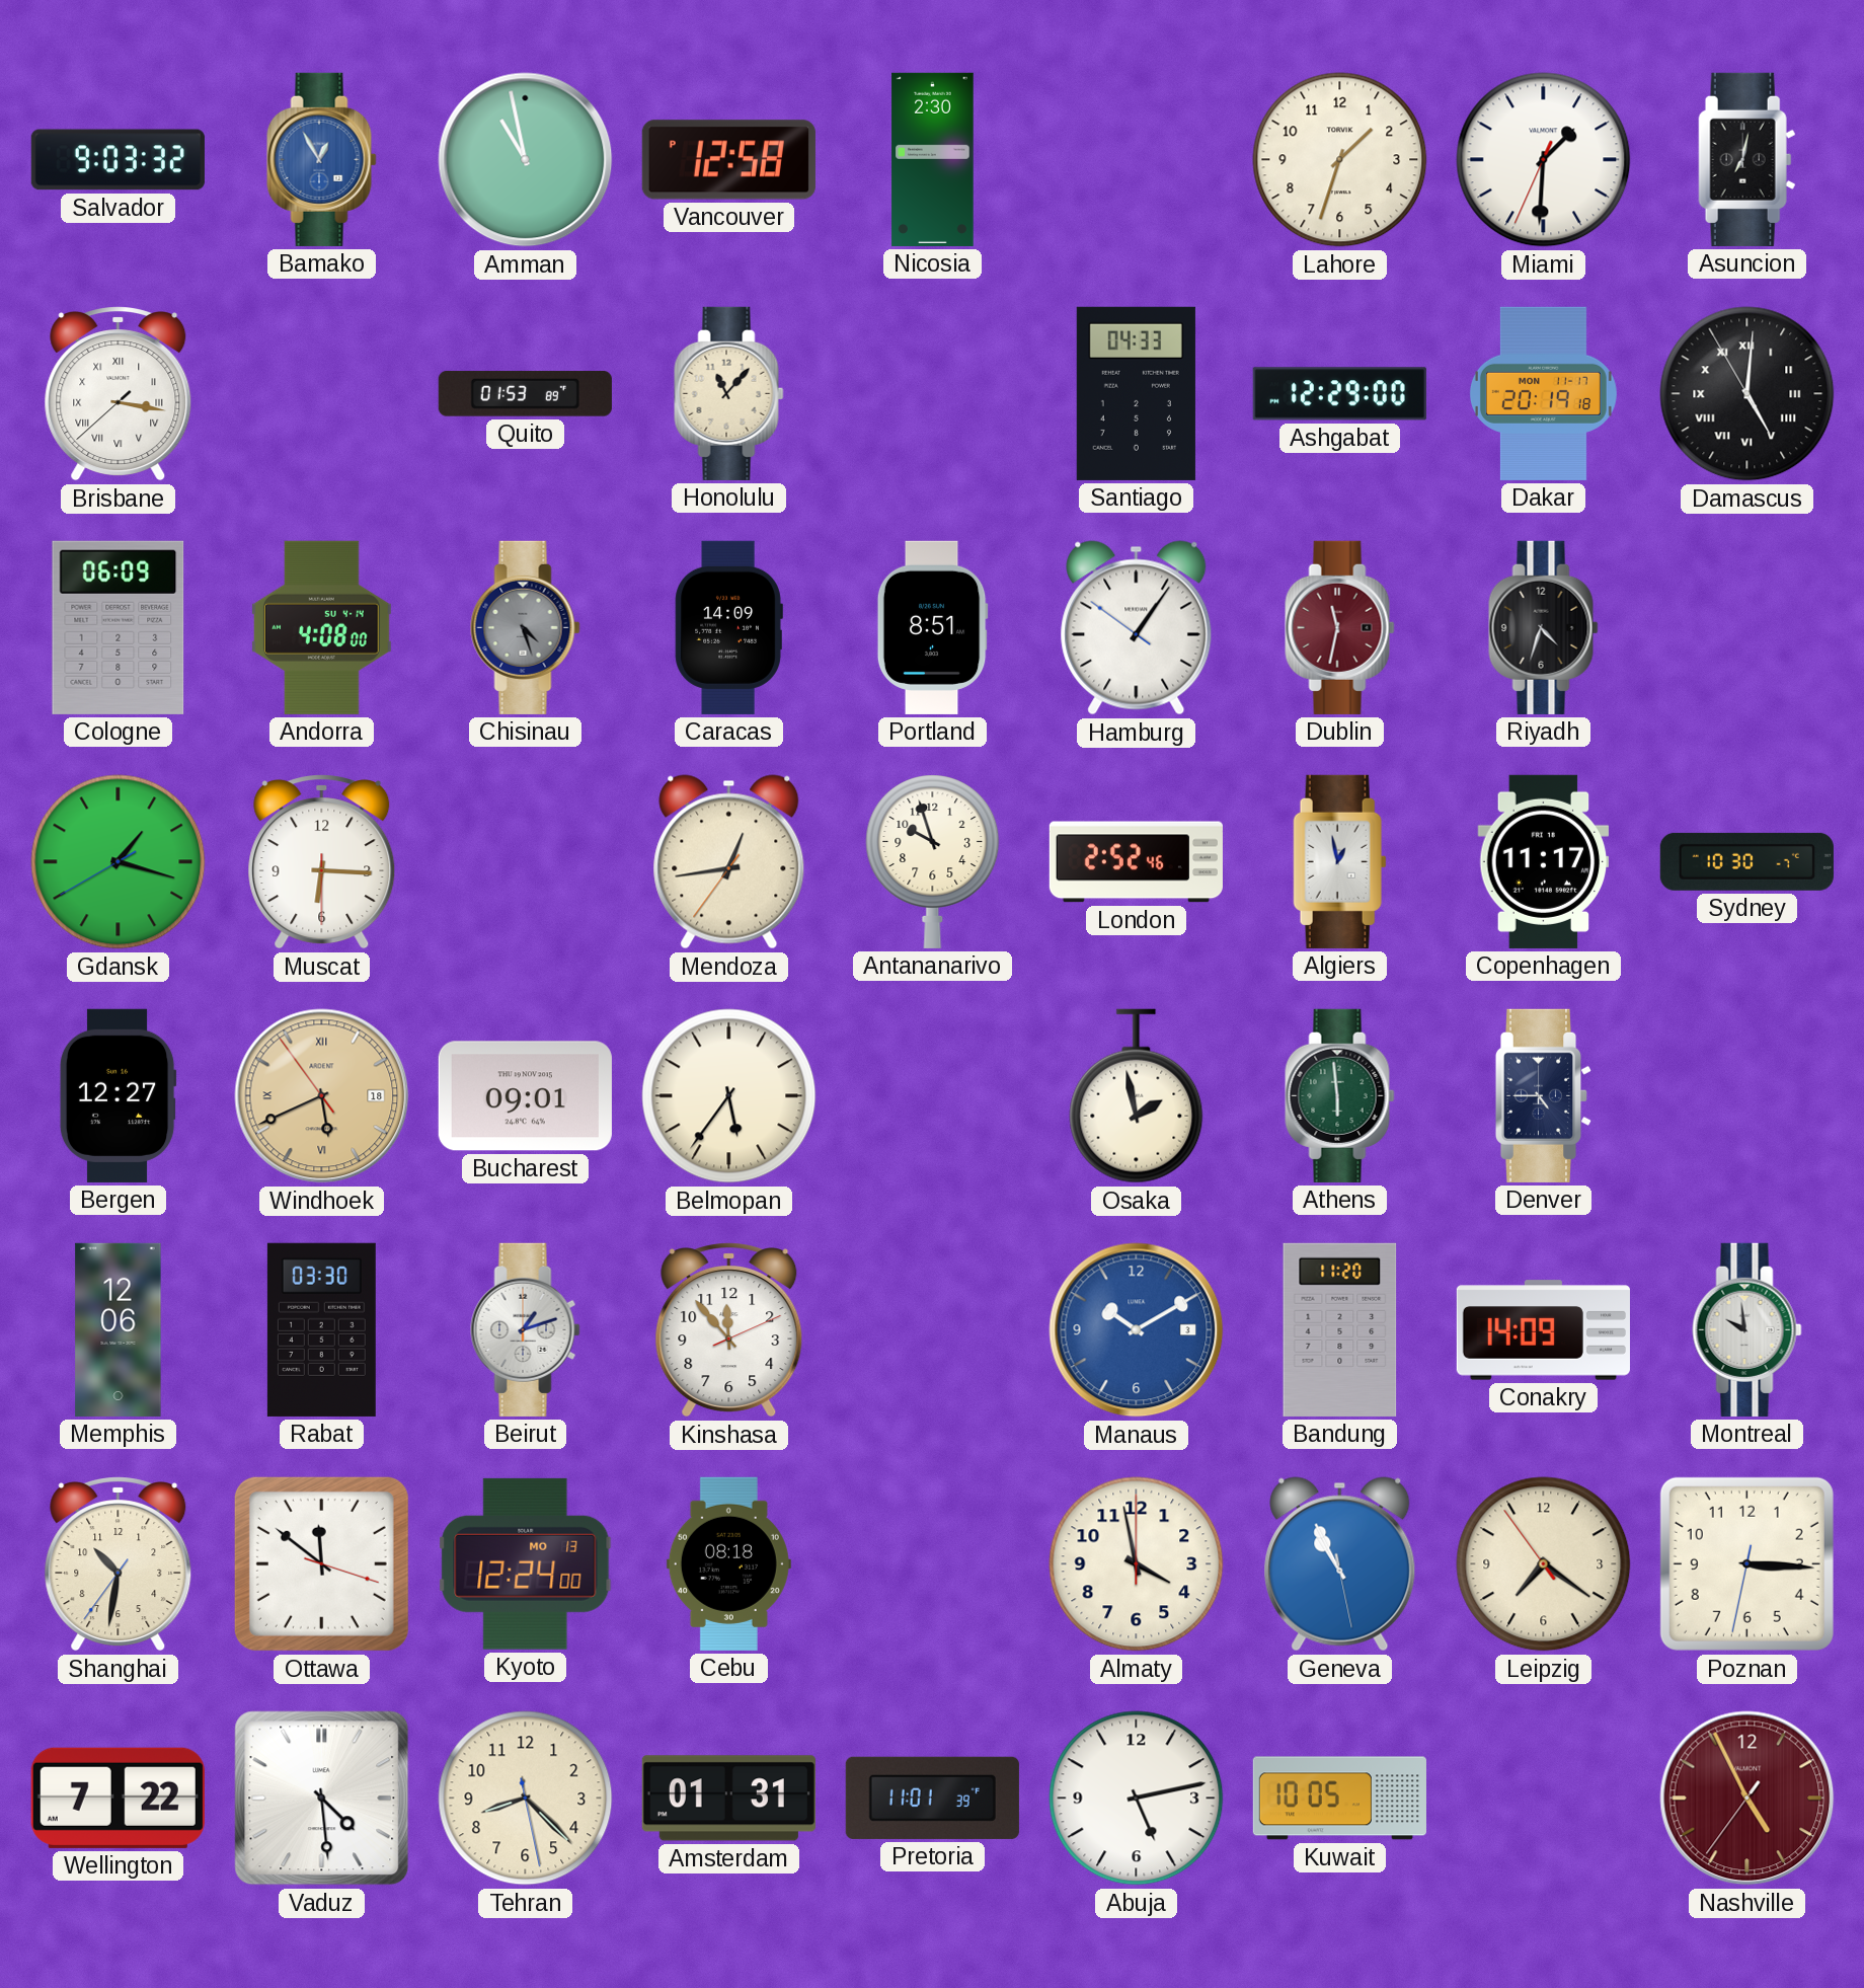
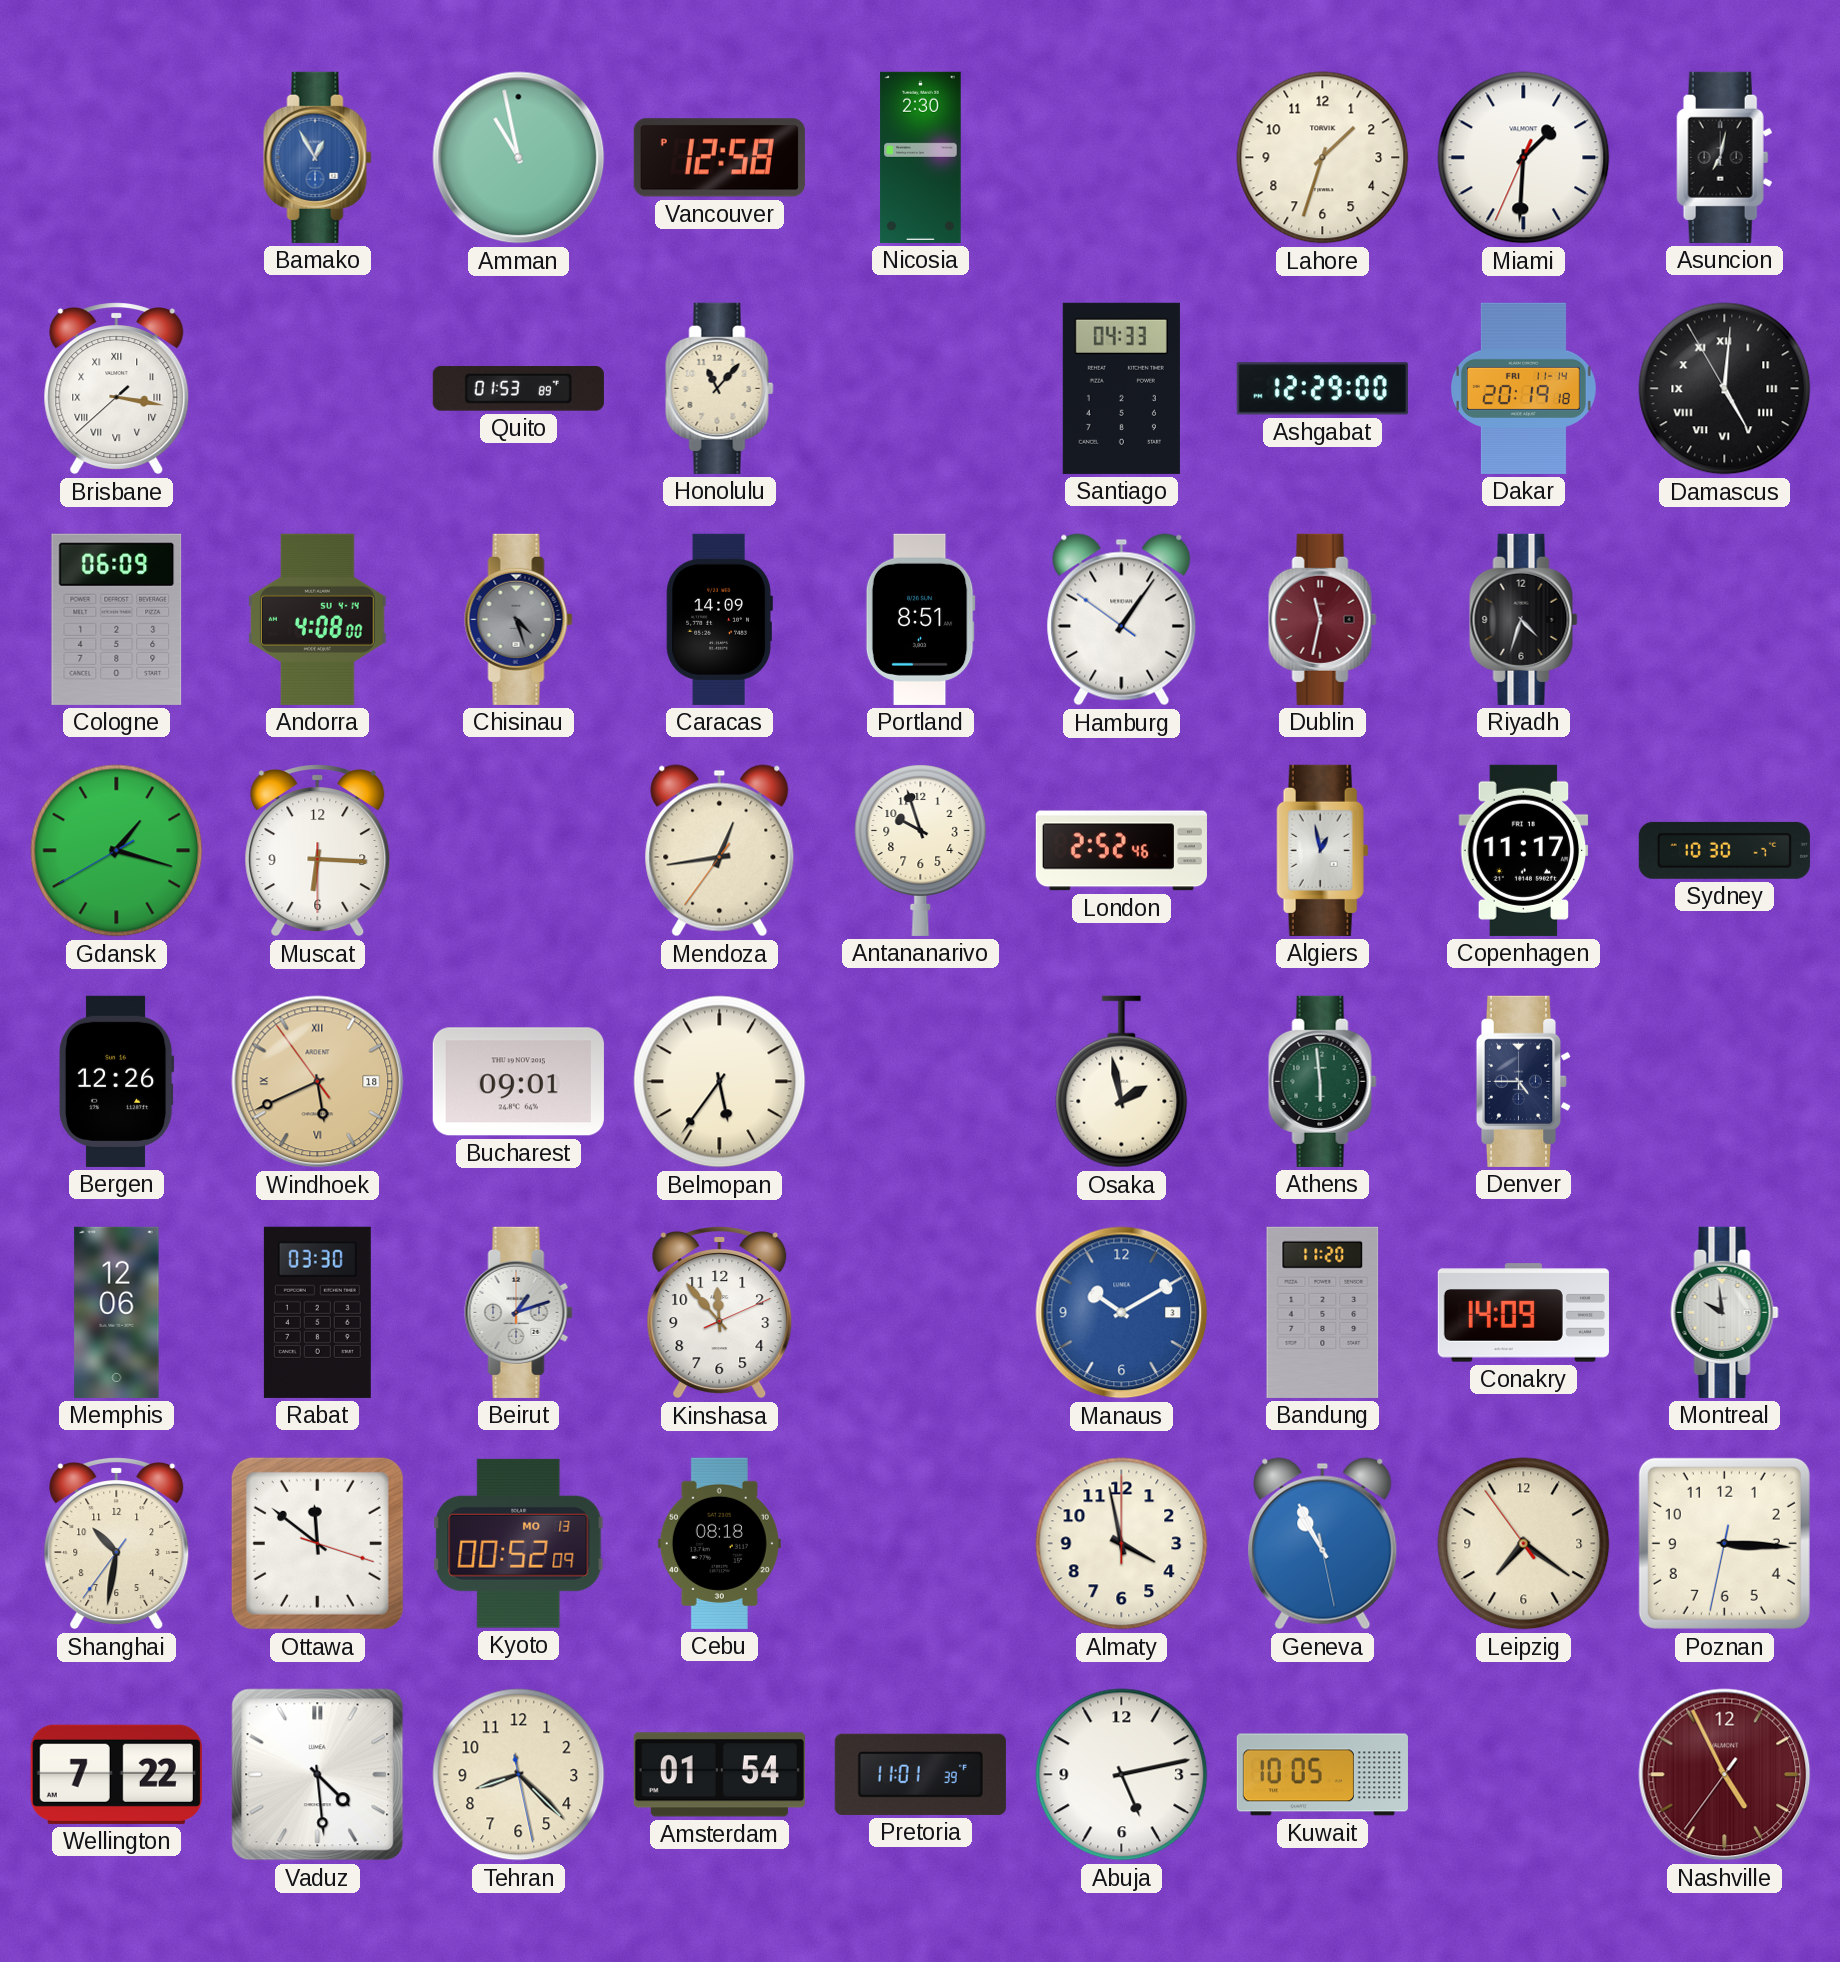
Salvador: 9:03 -> none
Dakar date: MON 11-17 -> FRI 11-14
Bergen: 12:27 -> 12:26
Kyoto: 12:24 -> 00:52
Amsterdam: 01:31 -> 01:54
